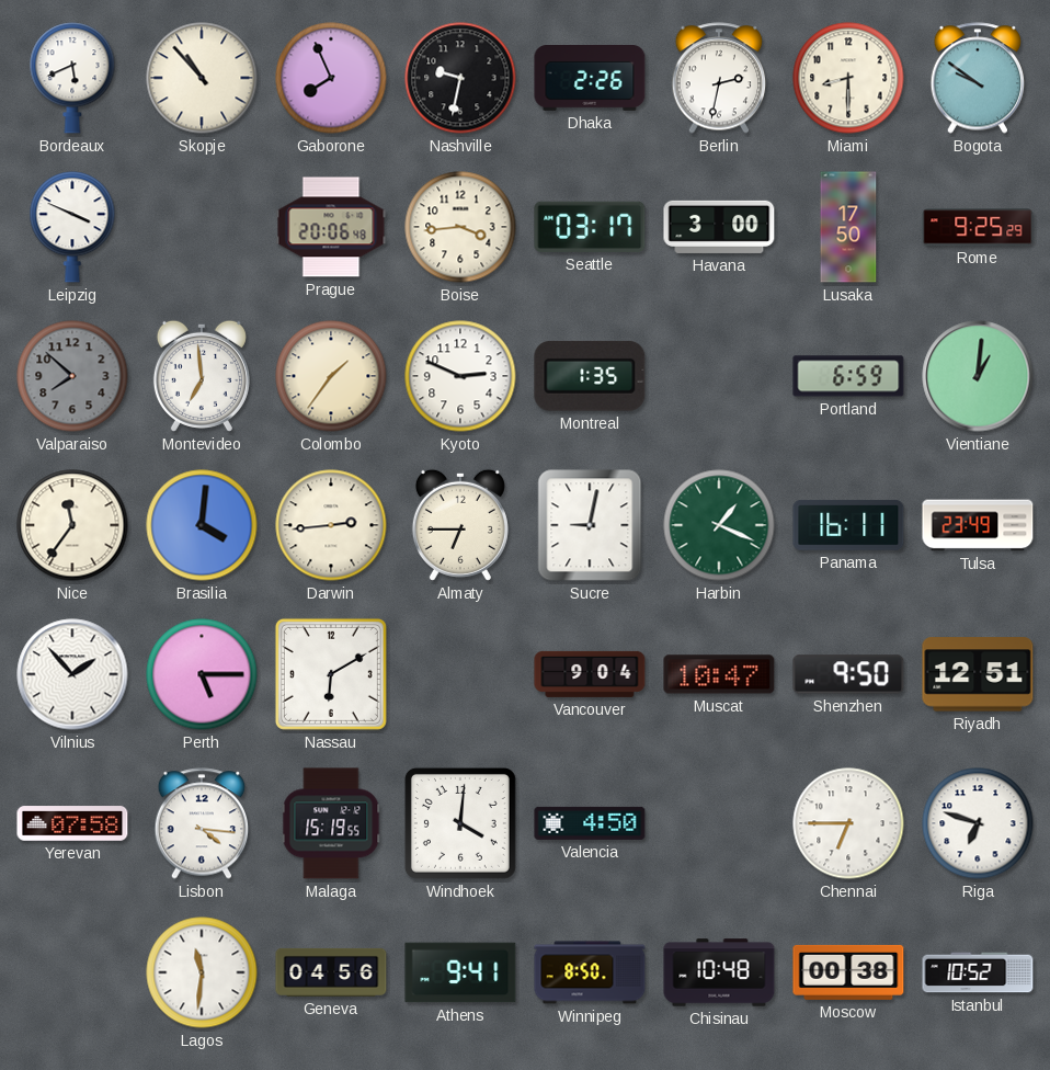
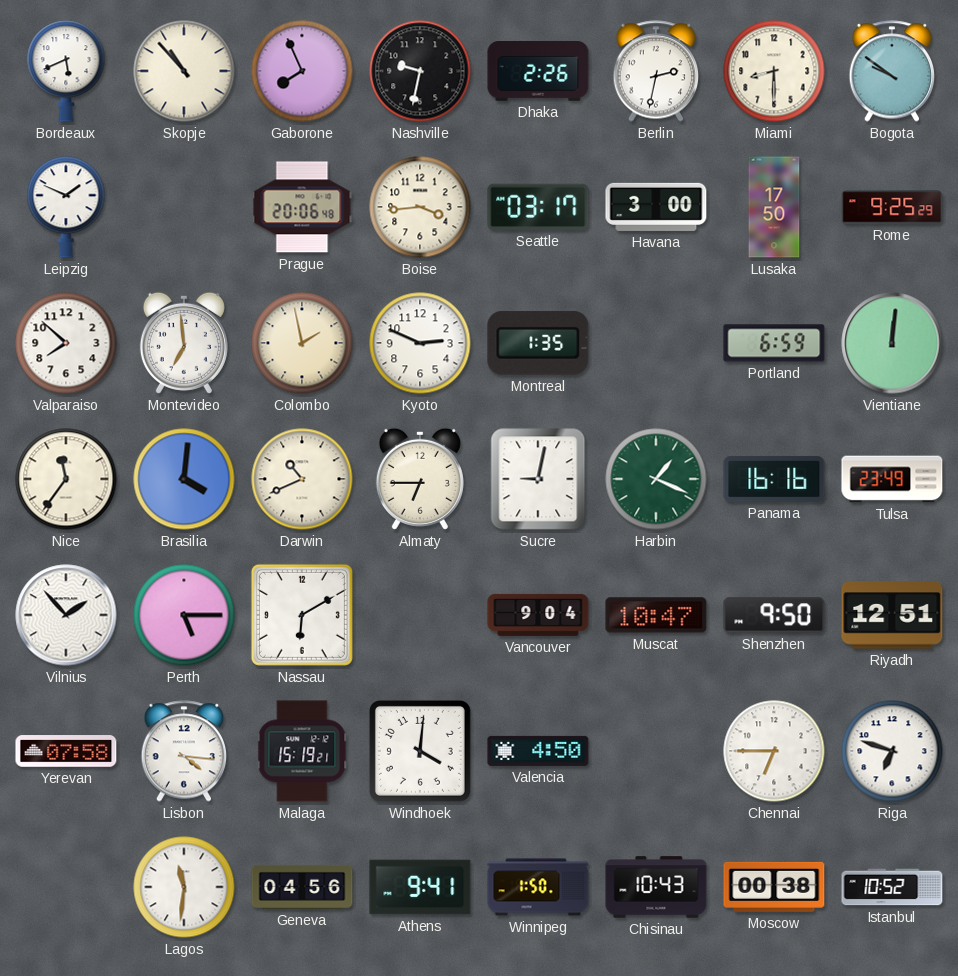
Leipzig: 3:49 -> 1:49
Valparaiso dial: grey -> white
Colombo: 1:36 -> 1:58
Vientiane: 1:01 -> 12:01
Darwin: 2:44 -> 10:41
Panama: 16:11 -> 16:16
Malaga: 15:19:55 -> 15:19:21
Winnipeg: 8:50 -> 1:50
Chisinau: 10:48 -> 10:43
